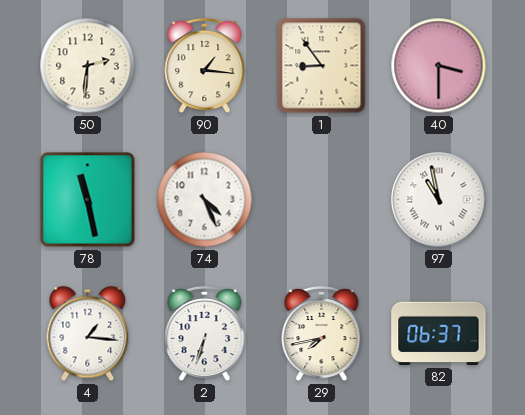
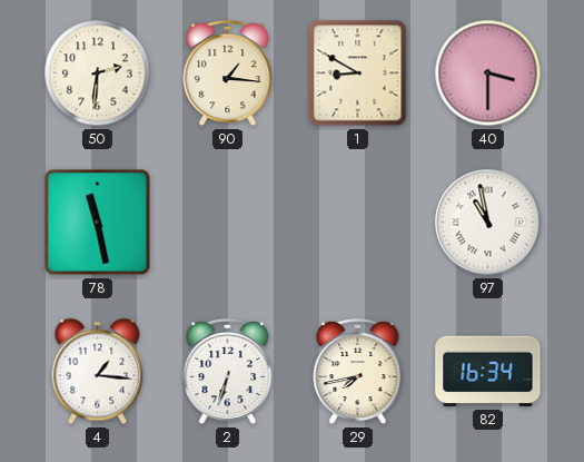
1: 8:54 -> 8:50
74: 4:26 -> none
82: 06:37 -> 16:34
